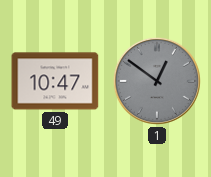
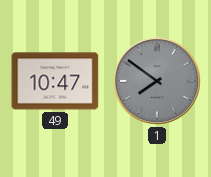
1: 12:51 -> 7:51
